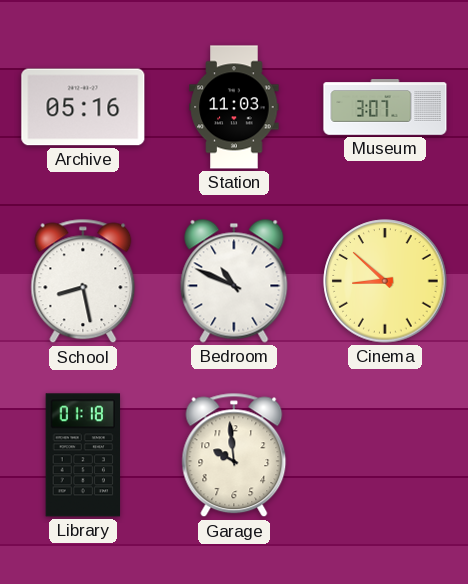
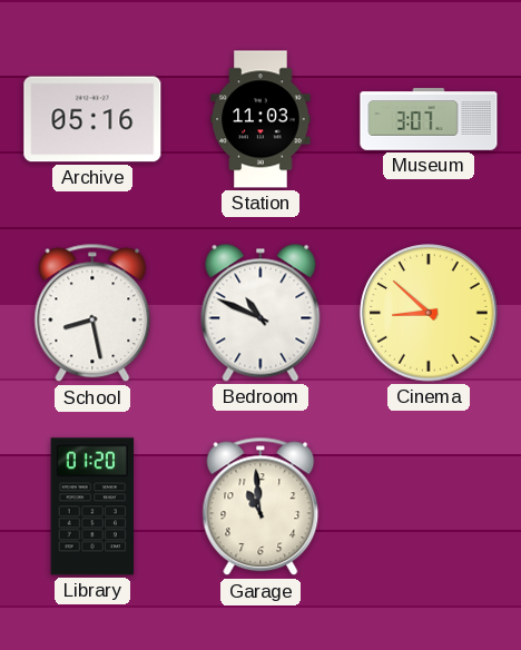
Library: 01:18 -> 01:20
Garage: 9:59 -> 10:59
